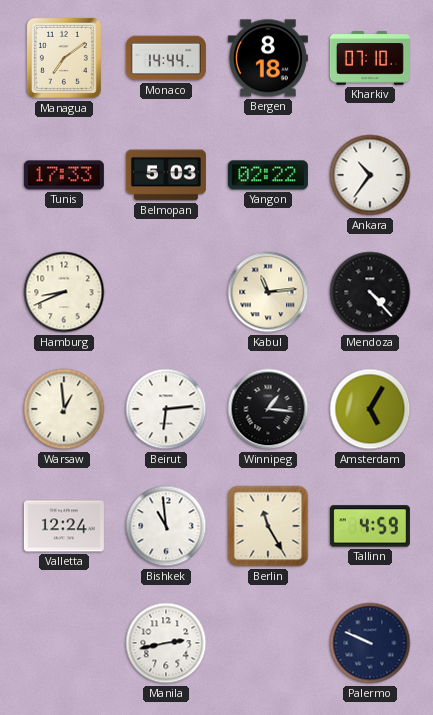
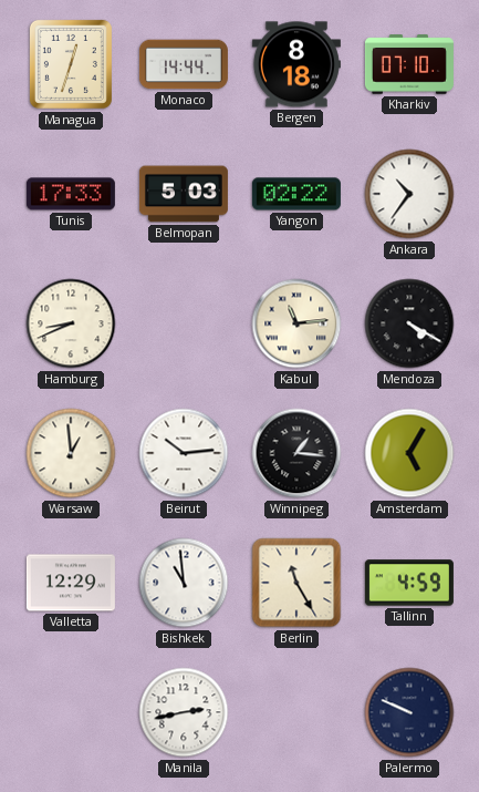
Managua: 7:09 -> 12:33
Mendoza: 4:23 -> 4:20
Beirut: 6:14 -> 10:14
Valletta: 12:24 -> 12:29
